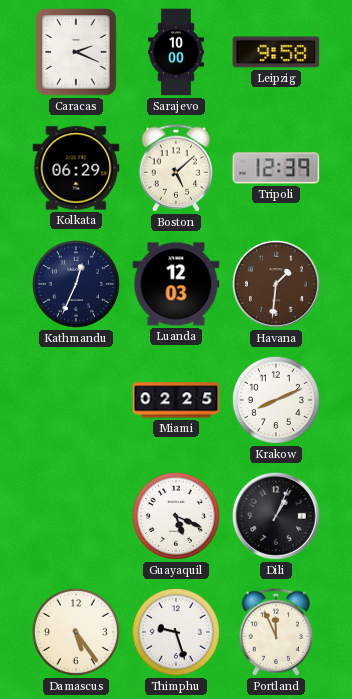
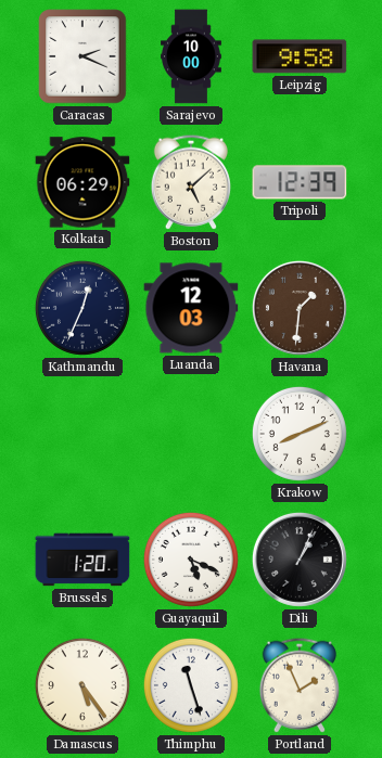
Miami: 02:25 -> none
Brussels: none -> 1:20
Thimphu: 9:27 -> 11:27
Portland: 11:56 -> 1:56
